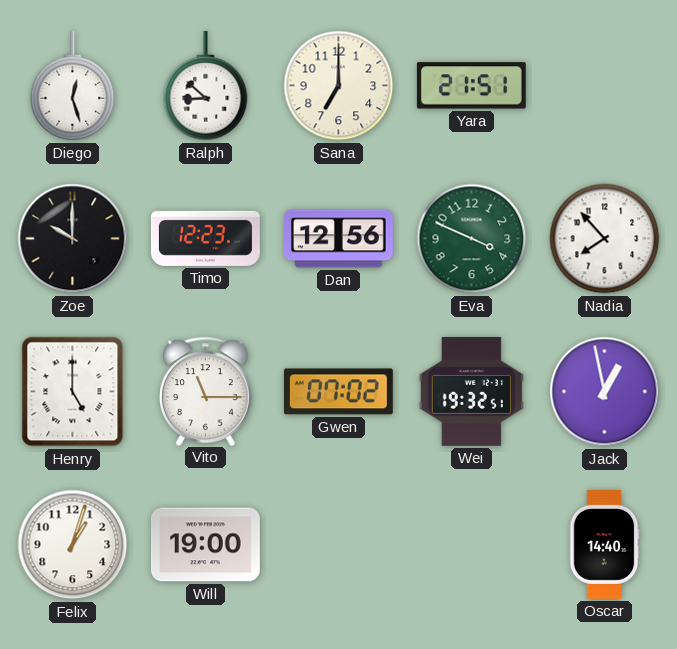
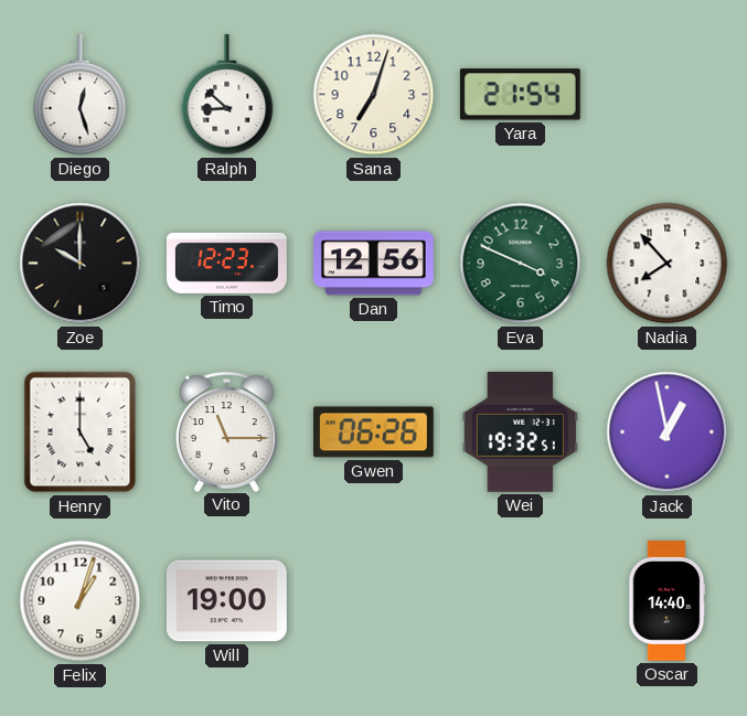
Sana: 7:00 -> 7:03
Yara: 21:51 -> 21:54
Gwen: 07:02 -> 06:26
